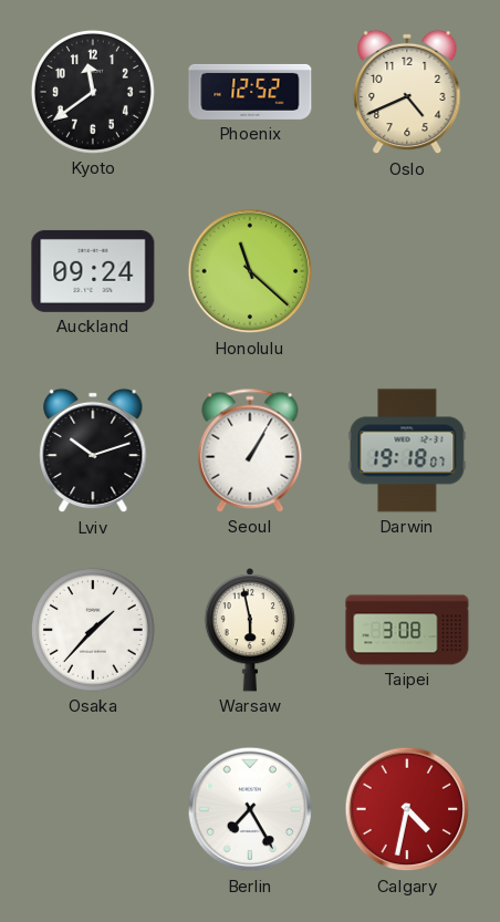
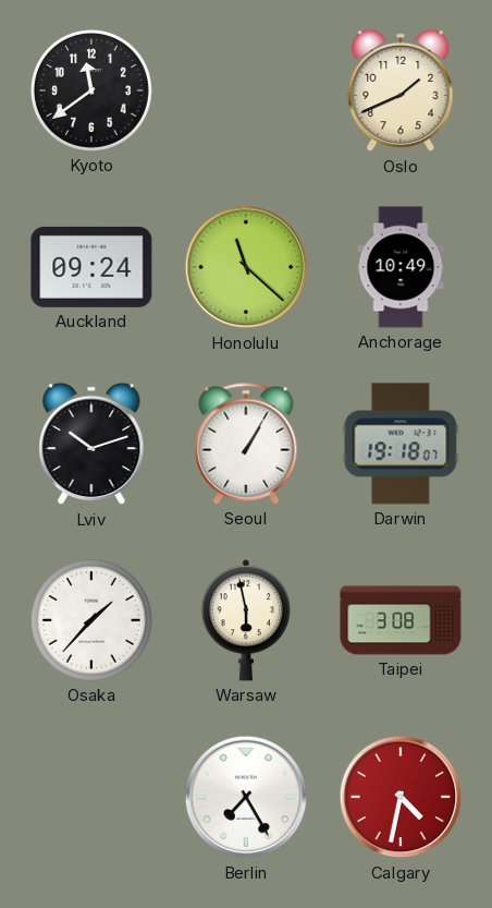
Phoenix: 12:52 -> none
Oslo: 4:41 -> 1:41
Anchorage: none -> 10:49
